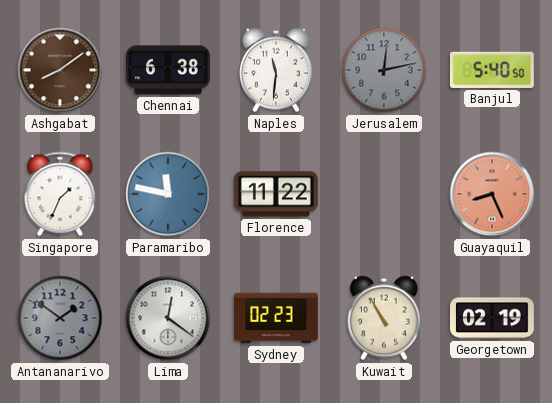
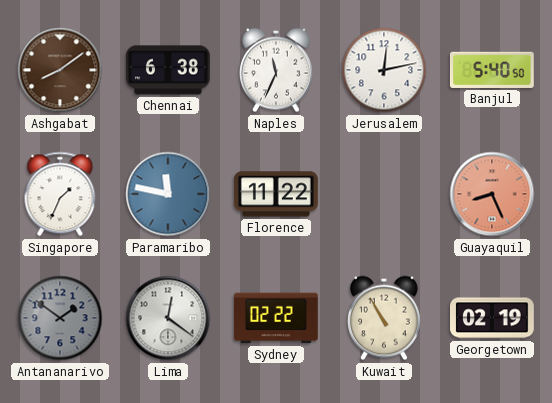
Naples: 11:31 -> 11:34
Jerusalem dial: grey -> white
Sydney: 02:23 -> 02:22
